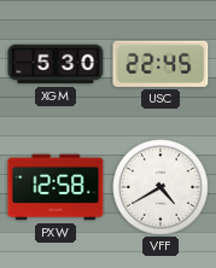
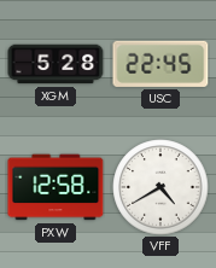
XGM: 5:30 -> 5:28
